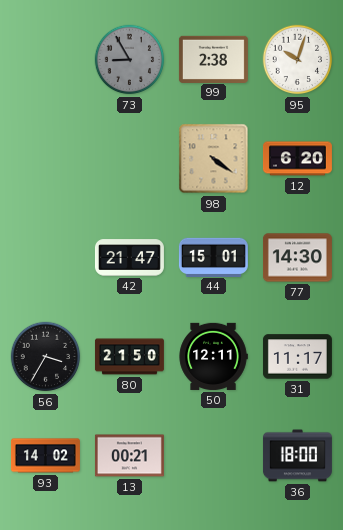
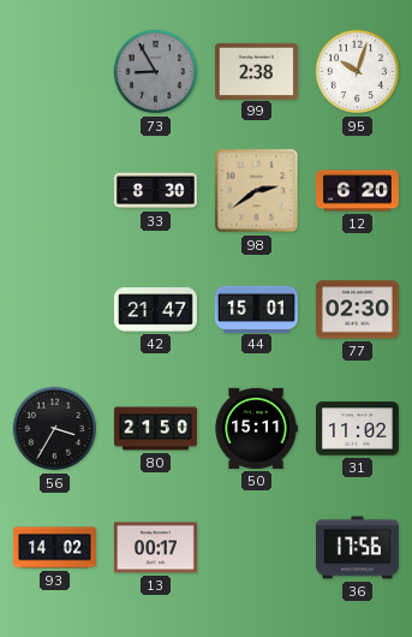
33: none -> 8:30
98: 4:21 -> 2:39
77: 14:30 -> 02:30
50: 12:11 -> 15:11
31: 11:17 -> 11:02
13: 00:21 -> 00:17
36: 18:00 -> 17:56
